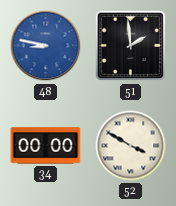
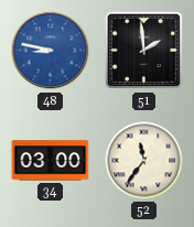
34: 00:00 -> 03:00
52: 3:50 -> 11:36
